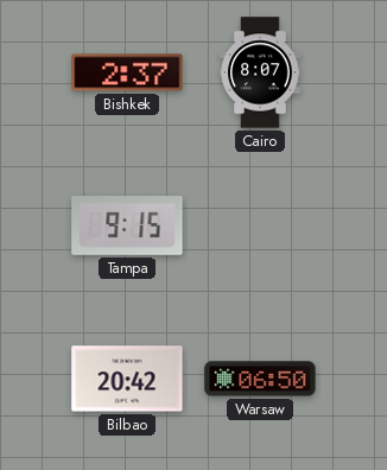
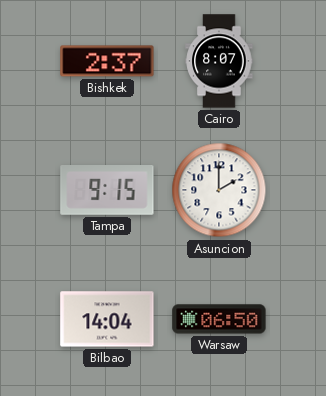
Asuncion: none -> 2:00
Bilbao: 20:42 -> 14:04
